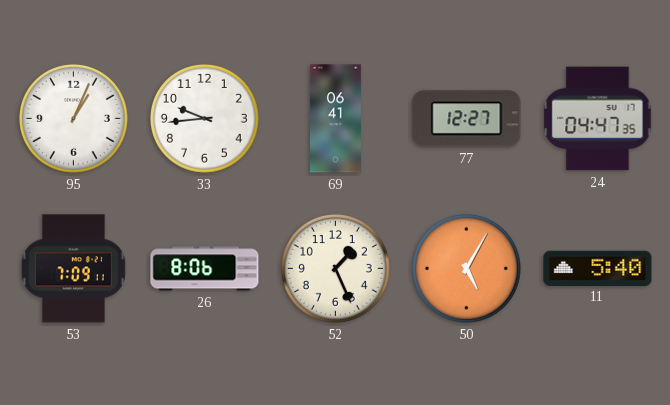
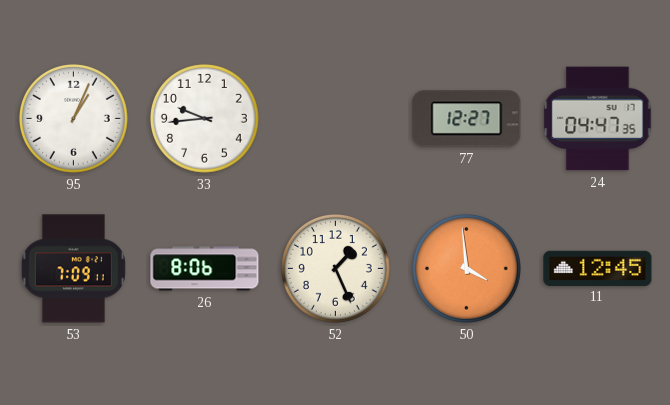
69: 06:41 -> none
50: 5:05 -> 3:59
11: 5:40 -> 12:45
